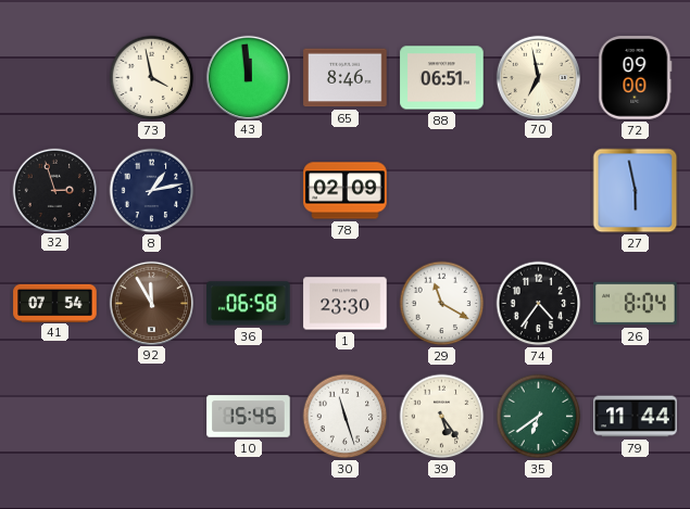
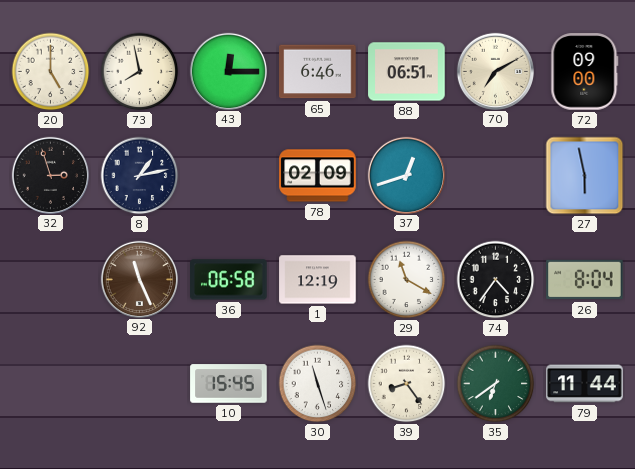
20: none -> 5:00
73: 3:58 -> 7:58
43: 11:59 -> 12:15
65: 8:46 -> 6:46
70: 6:58 -> 7:10
37: none -> 12:42
41: 07:54 -> none
92: 11:55 -> 11:26
1: 23:30 -> 12:19
39: 5:24 -> 8:24
